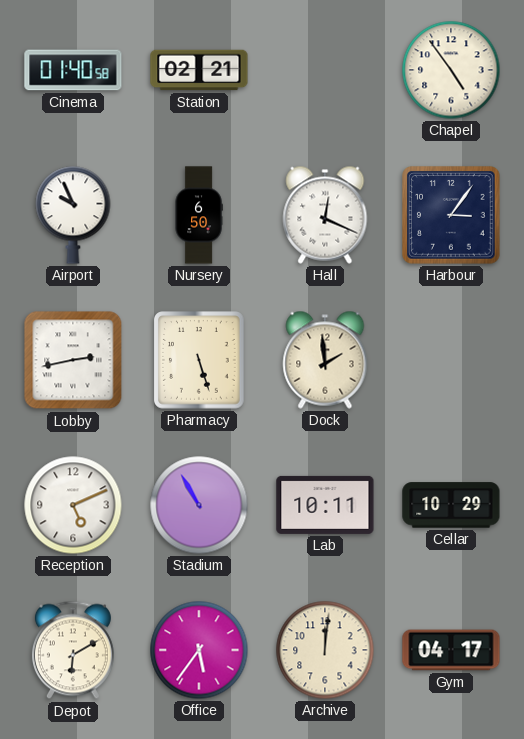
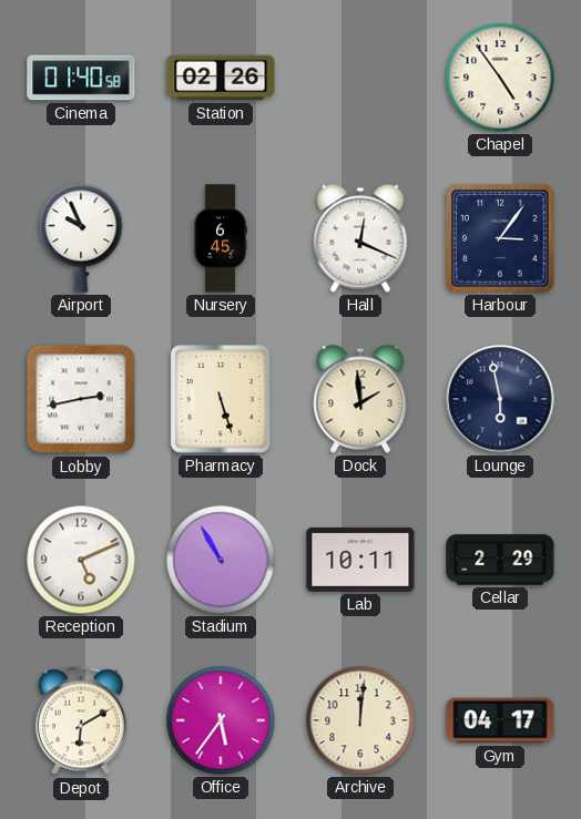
Station: 02:21 -> 02:26
Nursery: 6:50 -> 6:45
Lounge: none -> 5:58
Cellar: 10:29 -> 2:29
